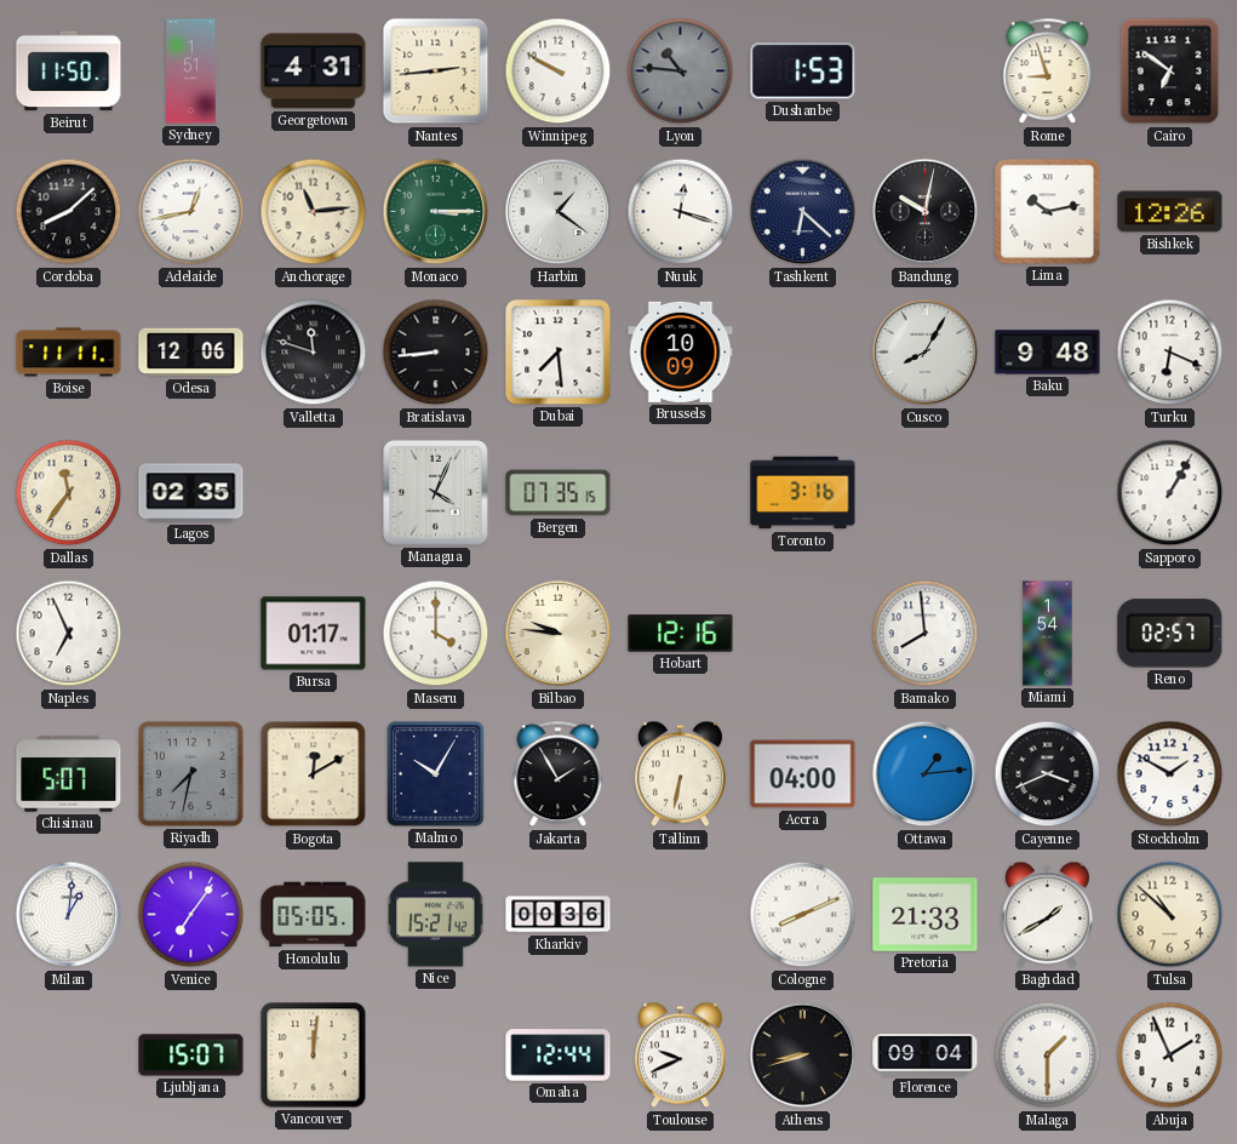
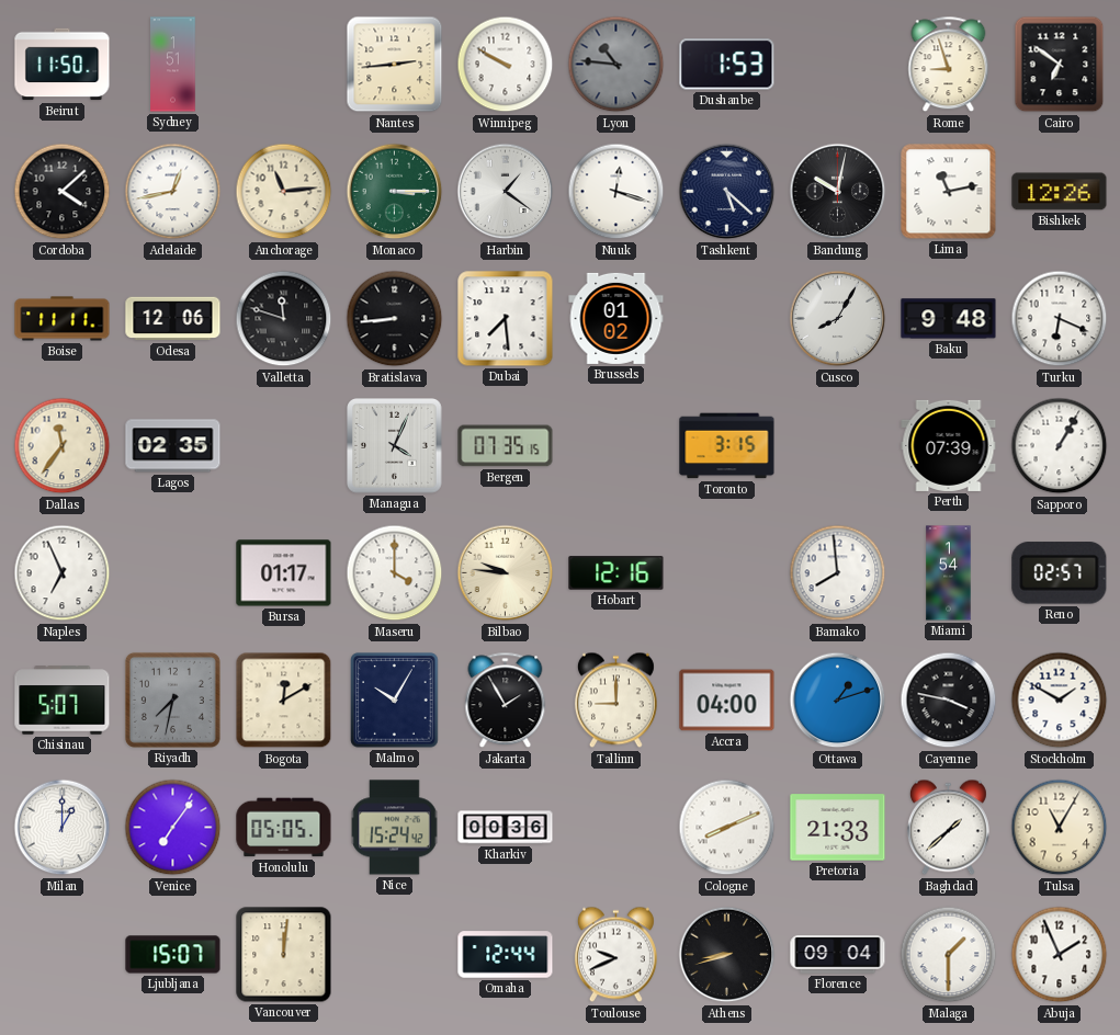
Georgetown: 4:31 -> none
Cordoba: 8:08 -> 4:08
Tashkent: 6:22 -> 5:22
Lima: 10:13 -> 11:13
Brussels: 10:09 -> 01:02
Toronto: 3:16 -> 3:15
Perth: none -> 07:39
Tallinn: 6:32 -> 9:00
Ottawa: 1:14 -> 1:12
Cayenne: 3:41 -> 3:47
Milan: 1:01 -> 1:00
Nice: 15:21 -> 15:24
Baghdad: 1:40 -> 1:38
Tulsa: 10:52 -> 11:05
